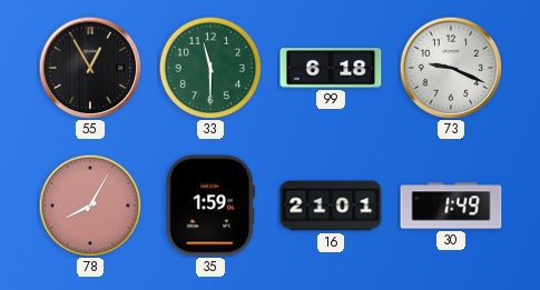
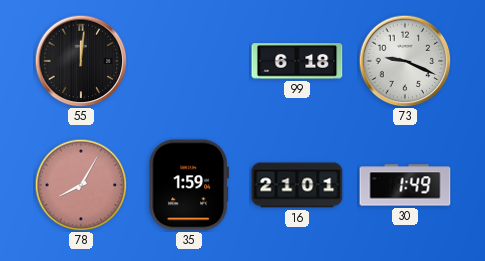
55: 12:55 -> 12:01
33: 11:30 -> none
